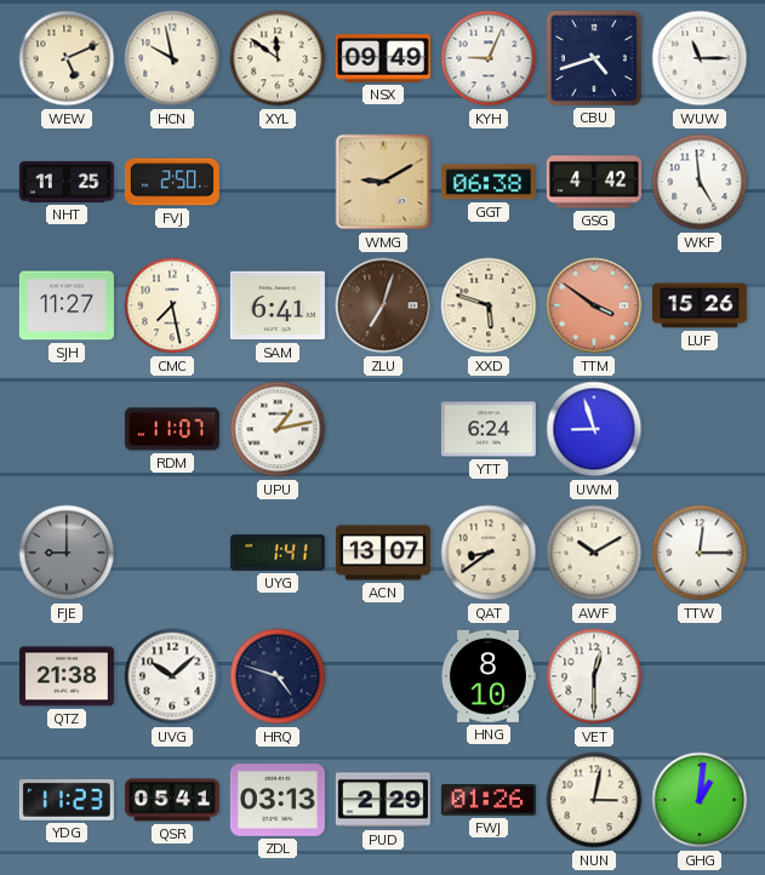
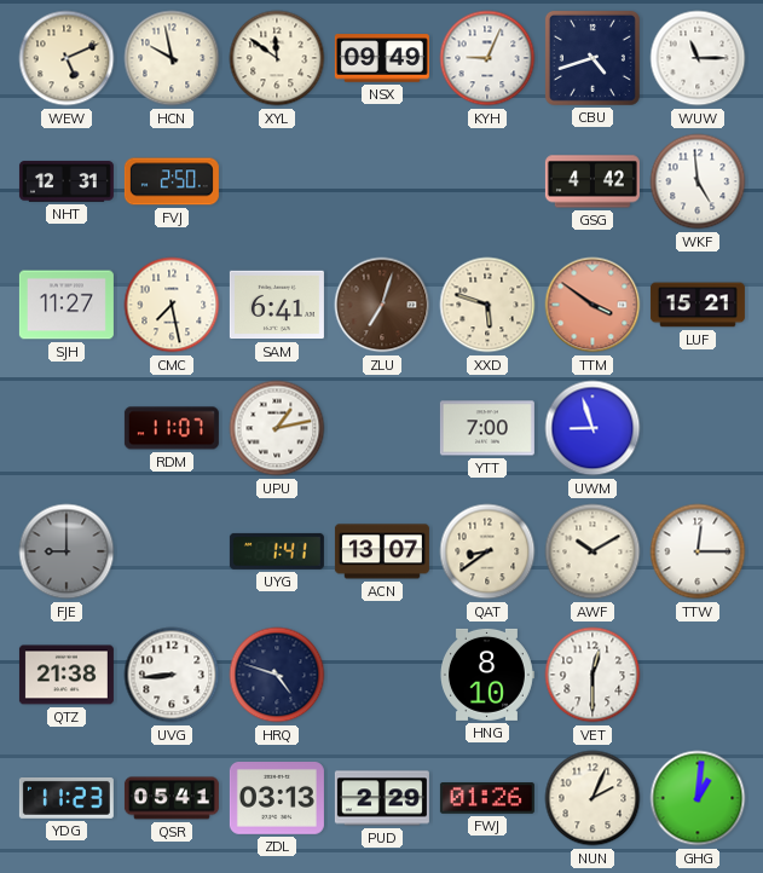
NHT: 11:25 -> 12:31
WMG: 9:10 -> none
GGT: 06:38 -> none
LUF: 15:26 -> 15:21
YTT: 6:24 -> 7:00
UVG: 10:08 -> 8:44
NUN: 3:02 -> 2:04
